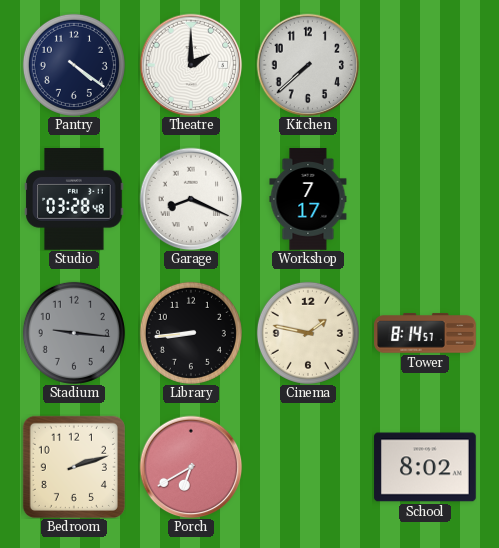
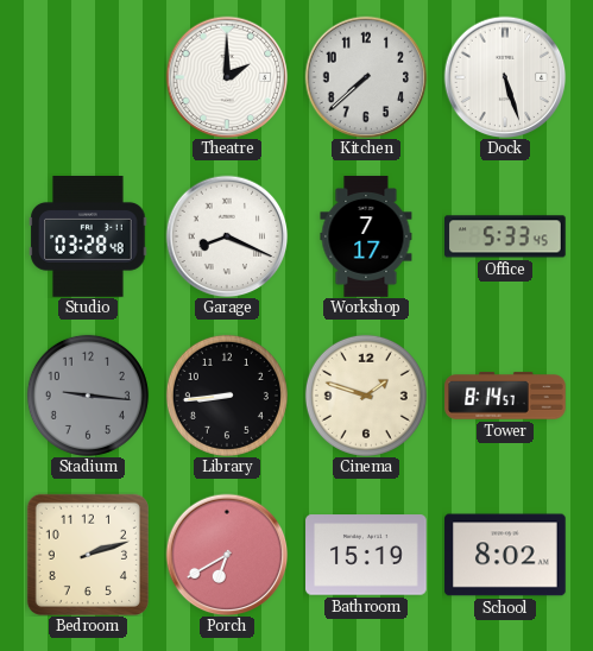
Pantry: 4:21 -> none
Dock: none -> 5:27
Office: none -> 5:33
Cinema: 1:47 -> 1:48
Bathroom: none -> 15:19
